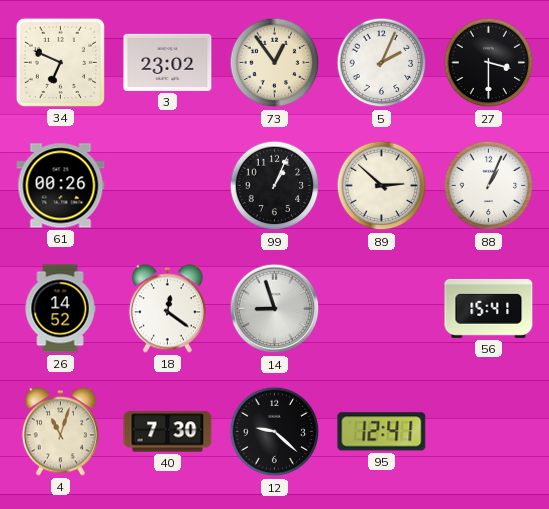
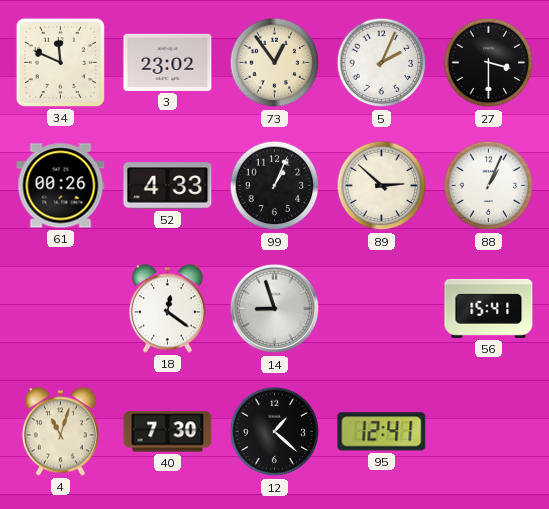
34: 6:49 -> 11:49
52: none -> 4:33
26: 14:52 -> none
12: 9:22 -> 1:22
